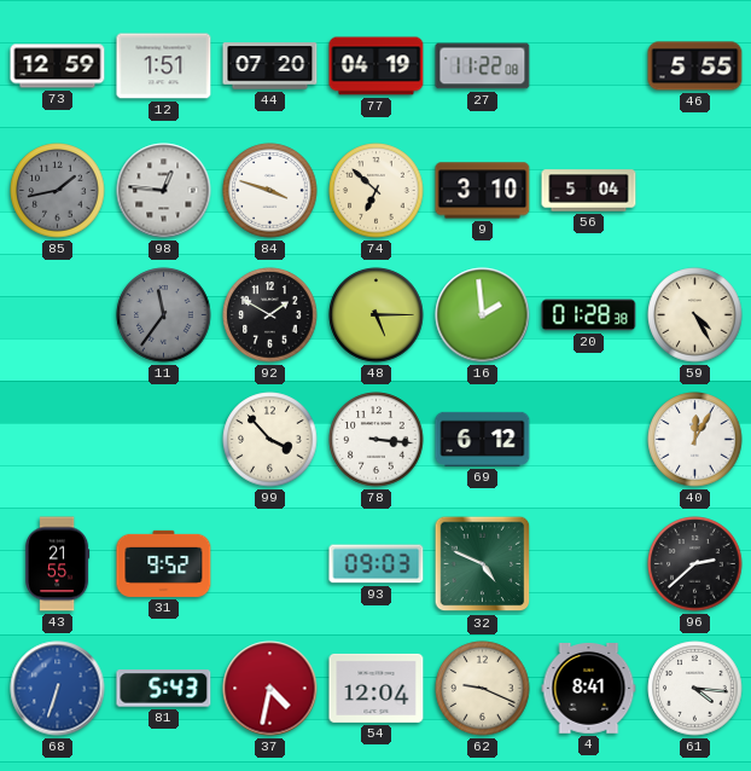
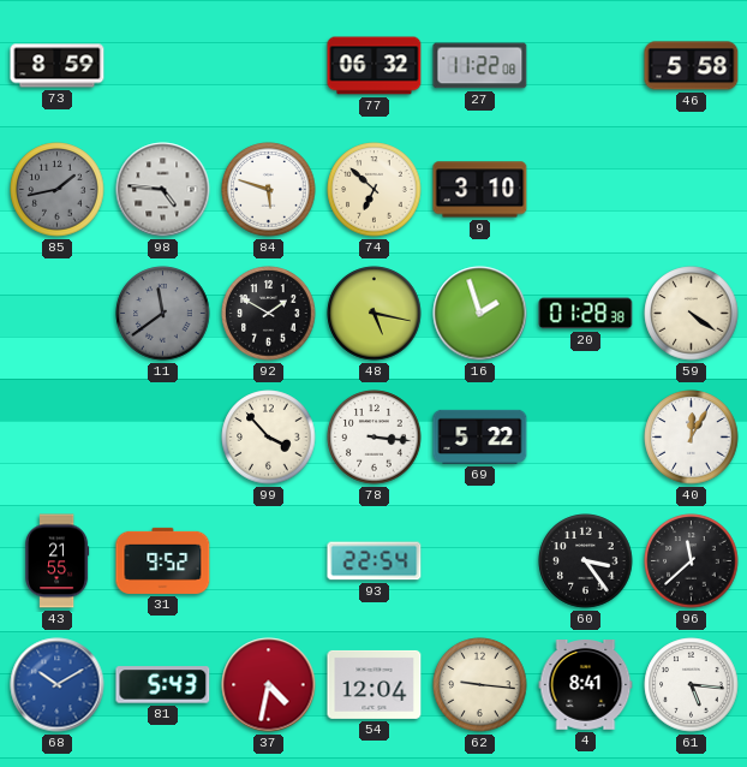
73: 12:59 -> 8:59
12: 1:51 -> none
44: 07:20 -> none
77: 04:19 -> 06:32
46: 5:55 -> 5:58
98: 12:46 -> 4:46
84: 3:48 -> 5:48
56: 5:04 -> none
11: 11:36 -> 11:39
48: 5:15 -> 5:17
16: 1:59 -> 1:57
59: 4:25 -> 4:21
69: 6:12 -> 5:22
93: 09:03 -> 22:54
32: 4:49 -> none
60: none -> 3:24
96: 2:38 -> 11:38
68: 6:33 -> 10:10
62: 9:19 -> 9:16
61: 4:16 -> 5:16
